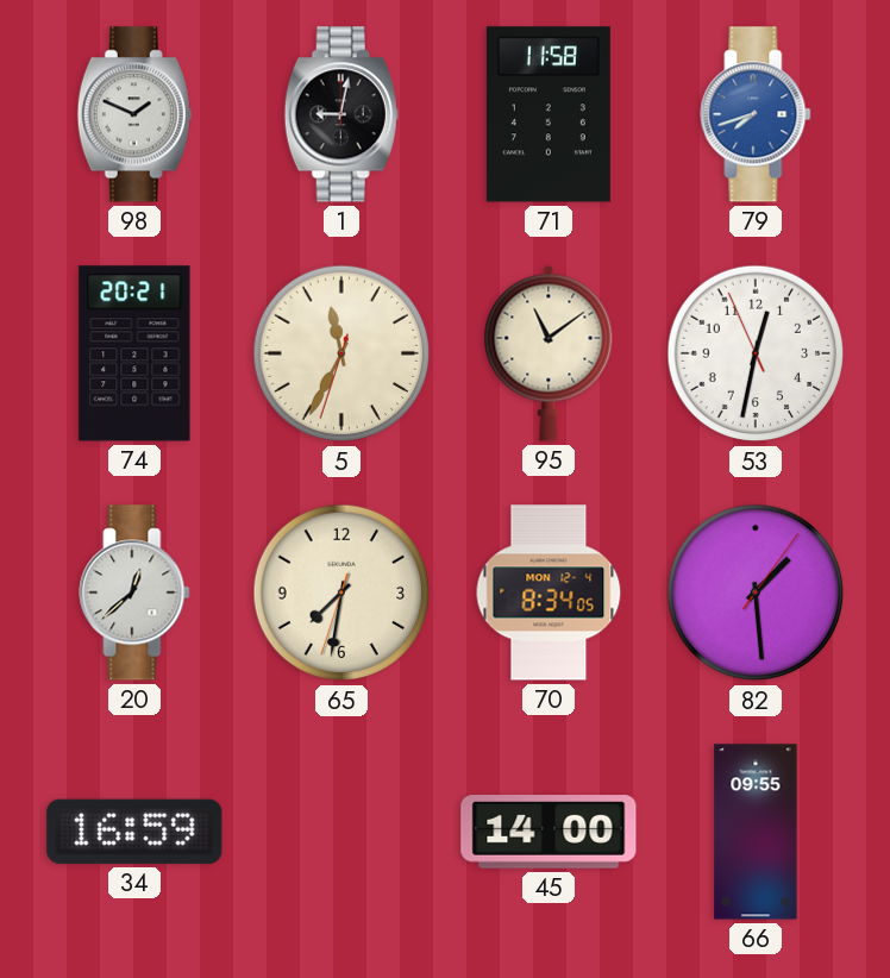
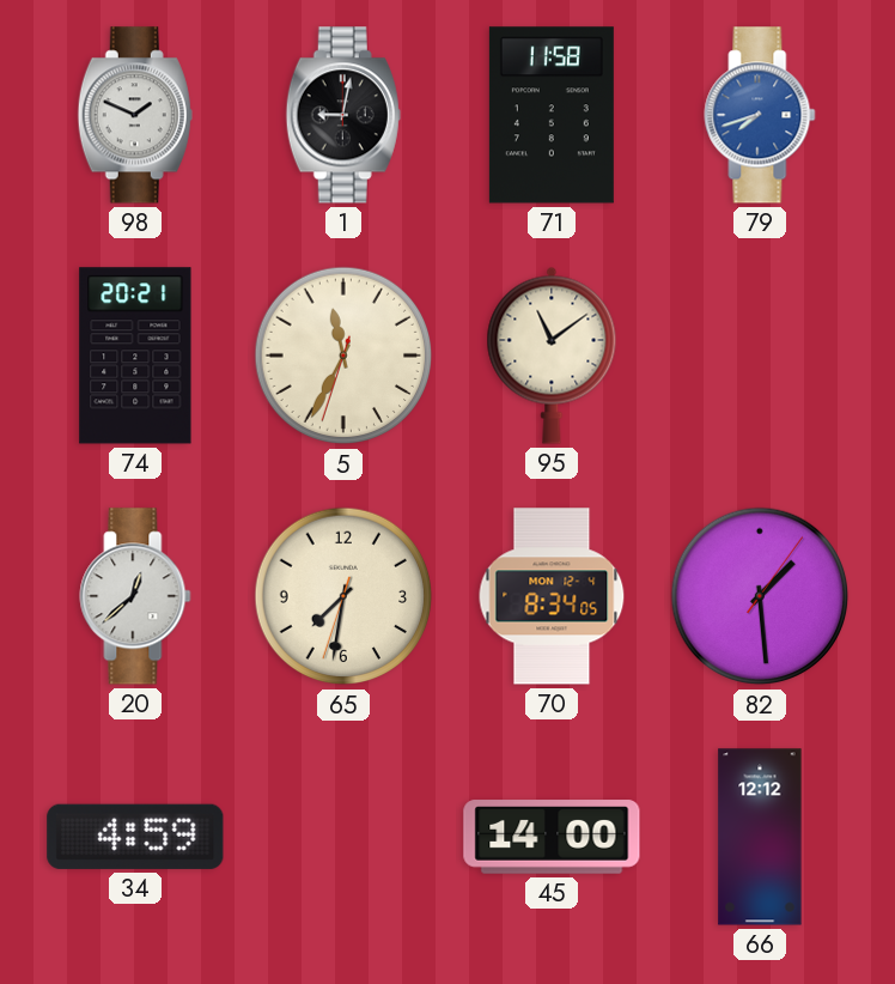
53: 12:31 -> none
34: 16:59 -> 4:59
66: 09:55 -> 12:12
